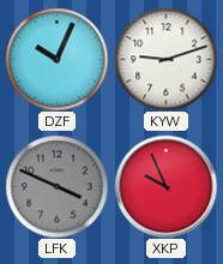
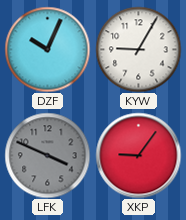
KYW: 9:12 -> 9:05
XKP: 9:56 -> 9:06
